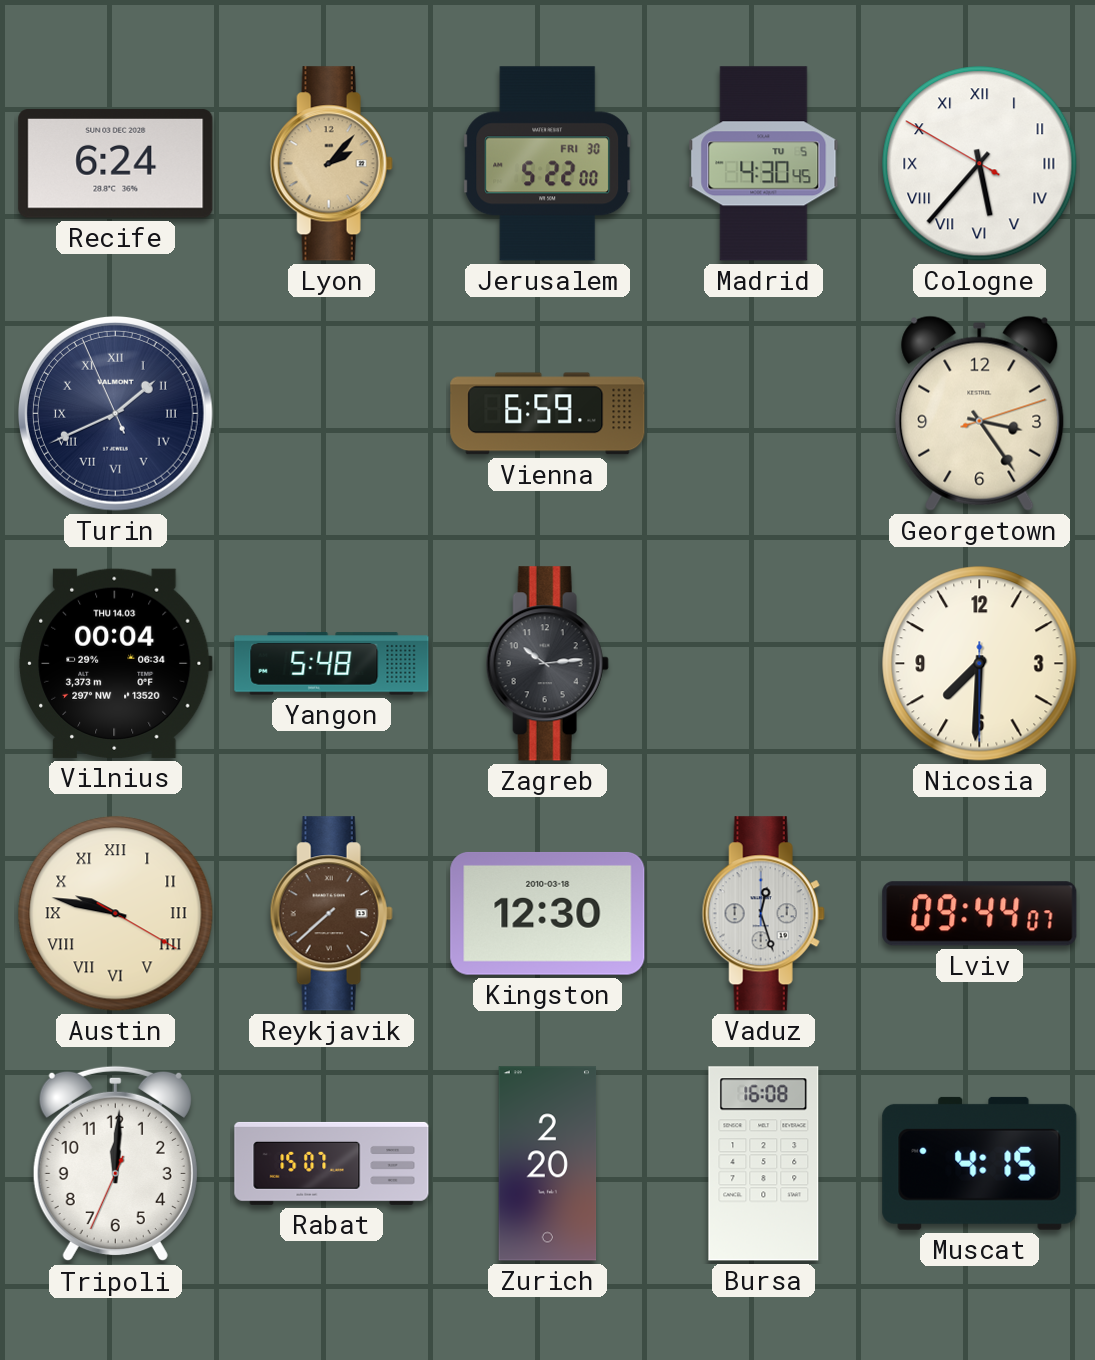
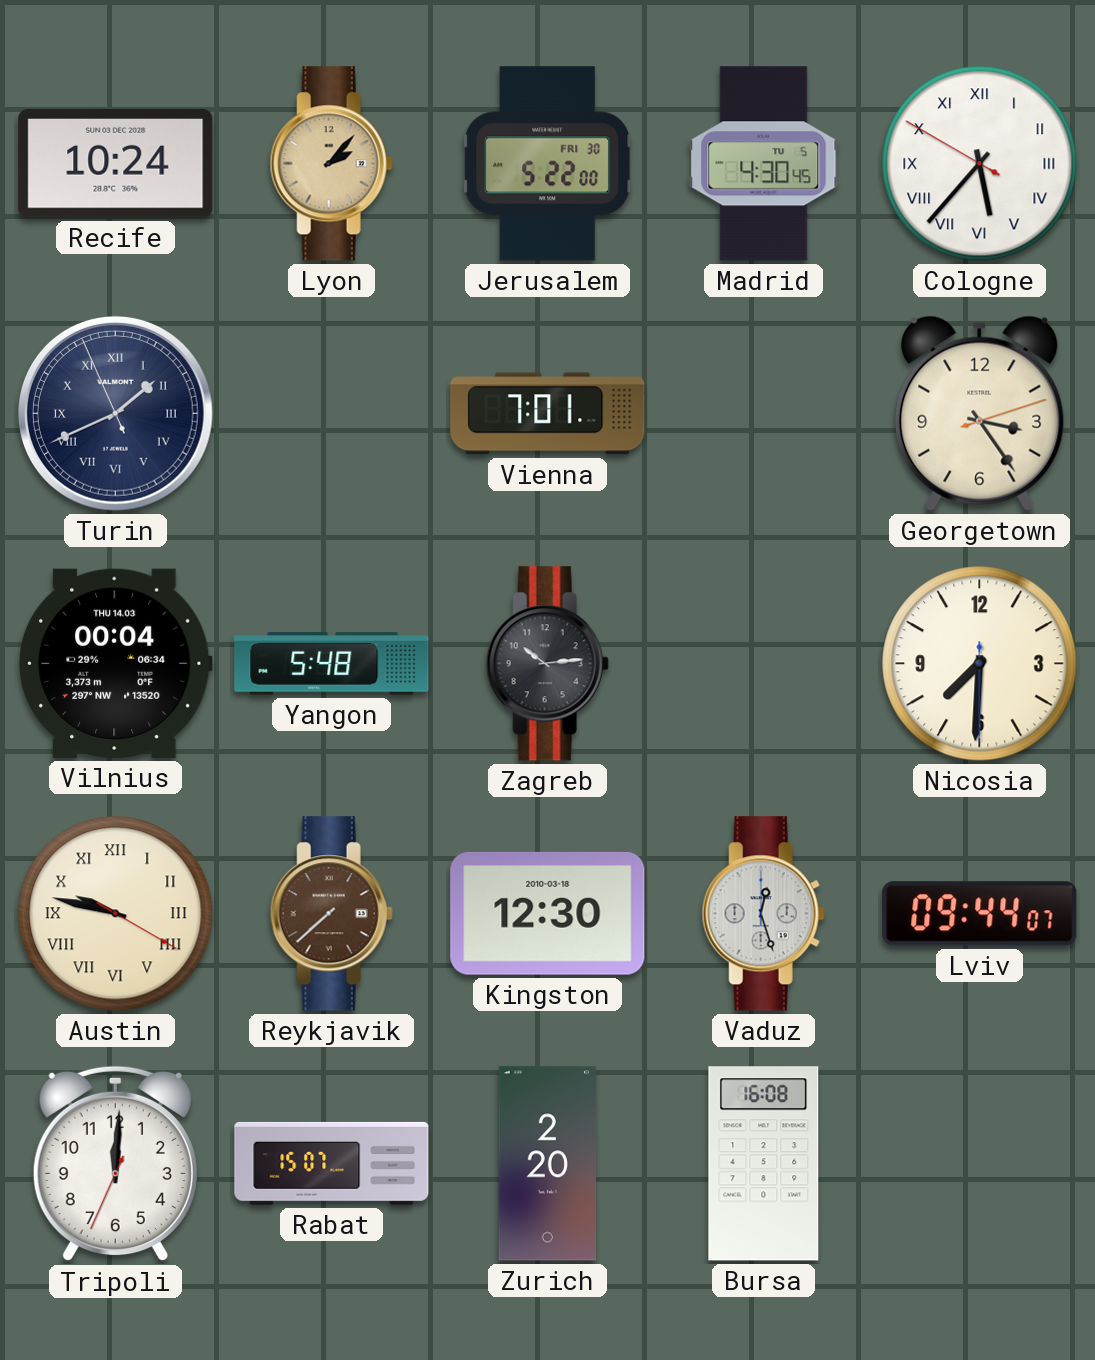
Recife: 6:24 -> 10:24
Vienna: 6:59 -> 7:01
Muscat: 4:15 -> none
